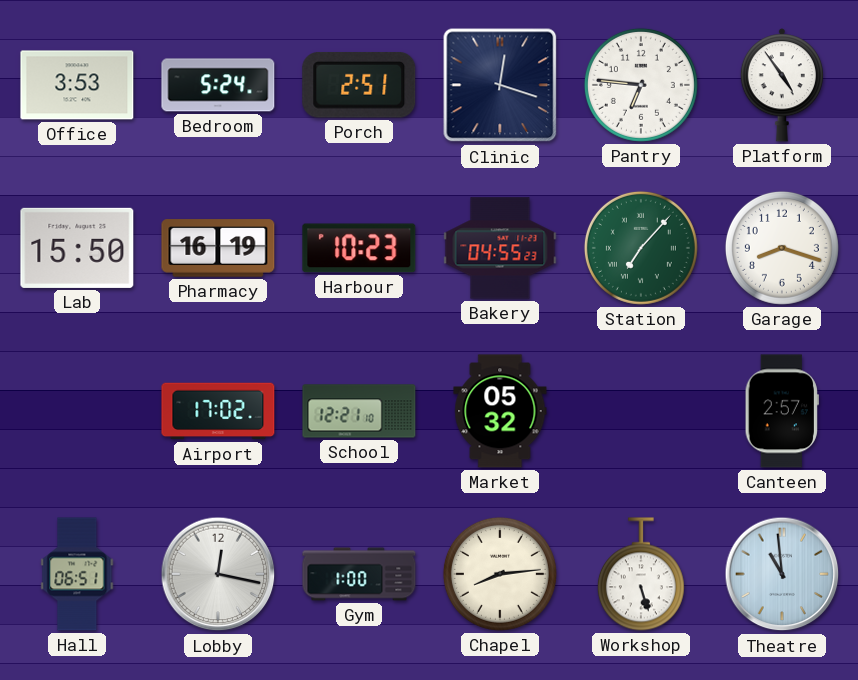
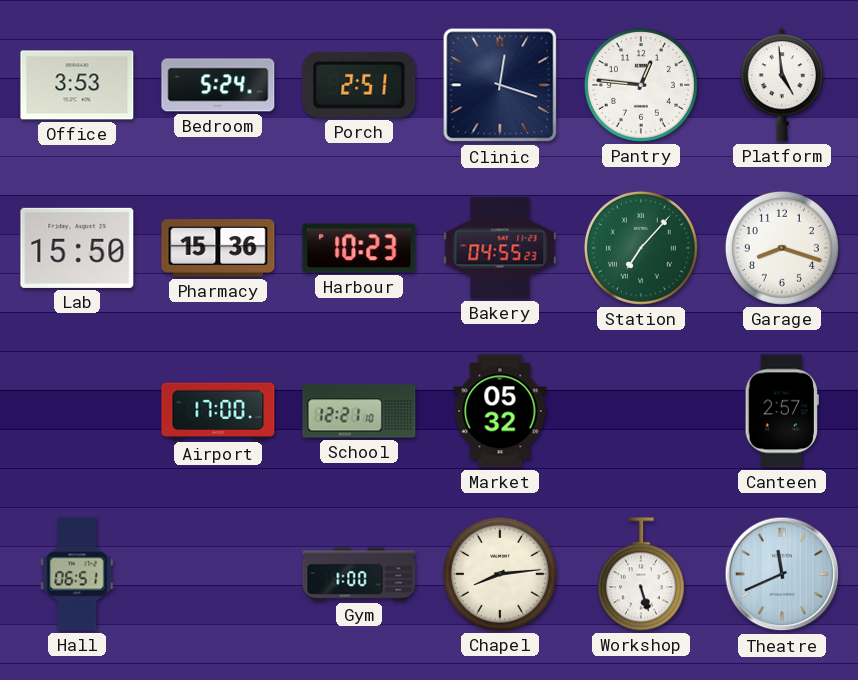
Pantry: 6:46 -> 12:46
Platform: 4:54 -> 4:59
Pharmacy: 16:19 -> 15:36
Airport: 17:02 -> 17:00
Lobby: 12:17 -> none
Theatre: 10:59 -> 11:41
